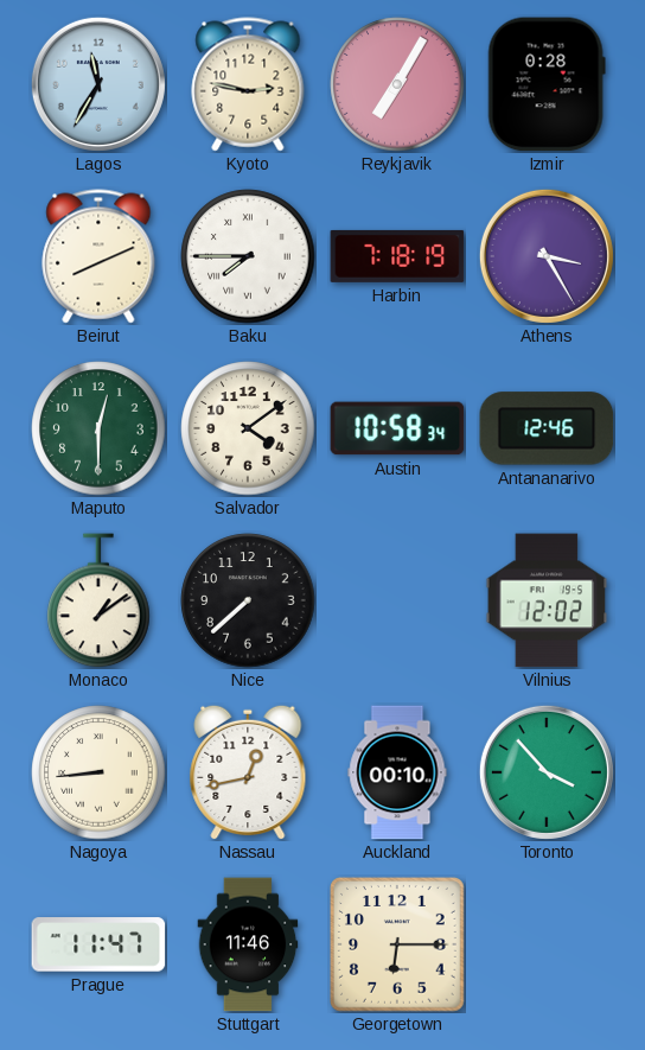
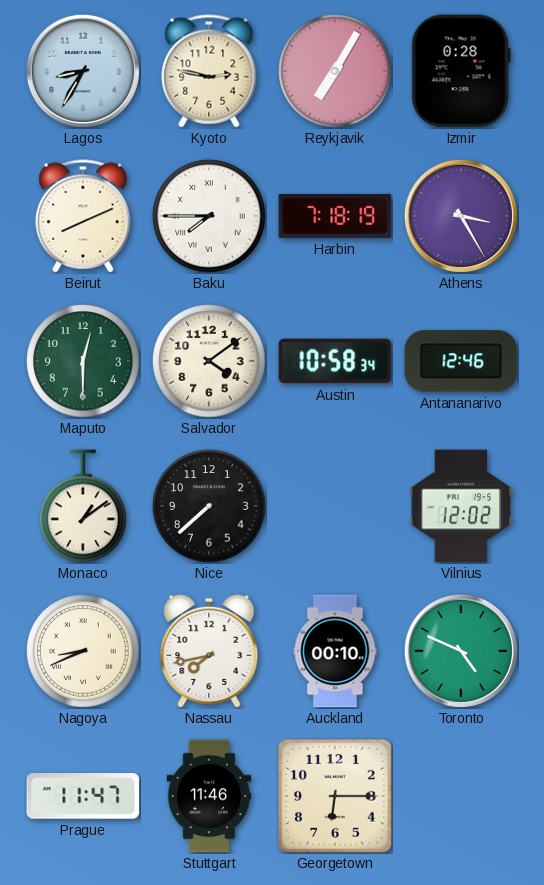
Lagos: 11:35 -> 8:35
Nagoya: 8:44 -> 8:41
Nassau: 12:43 -> 7:43
Toronto: 3:53 -> 4:49
